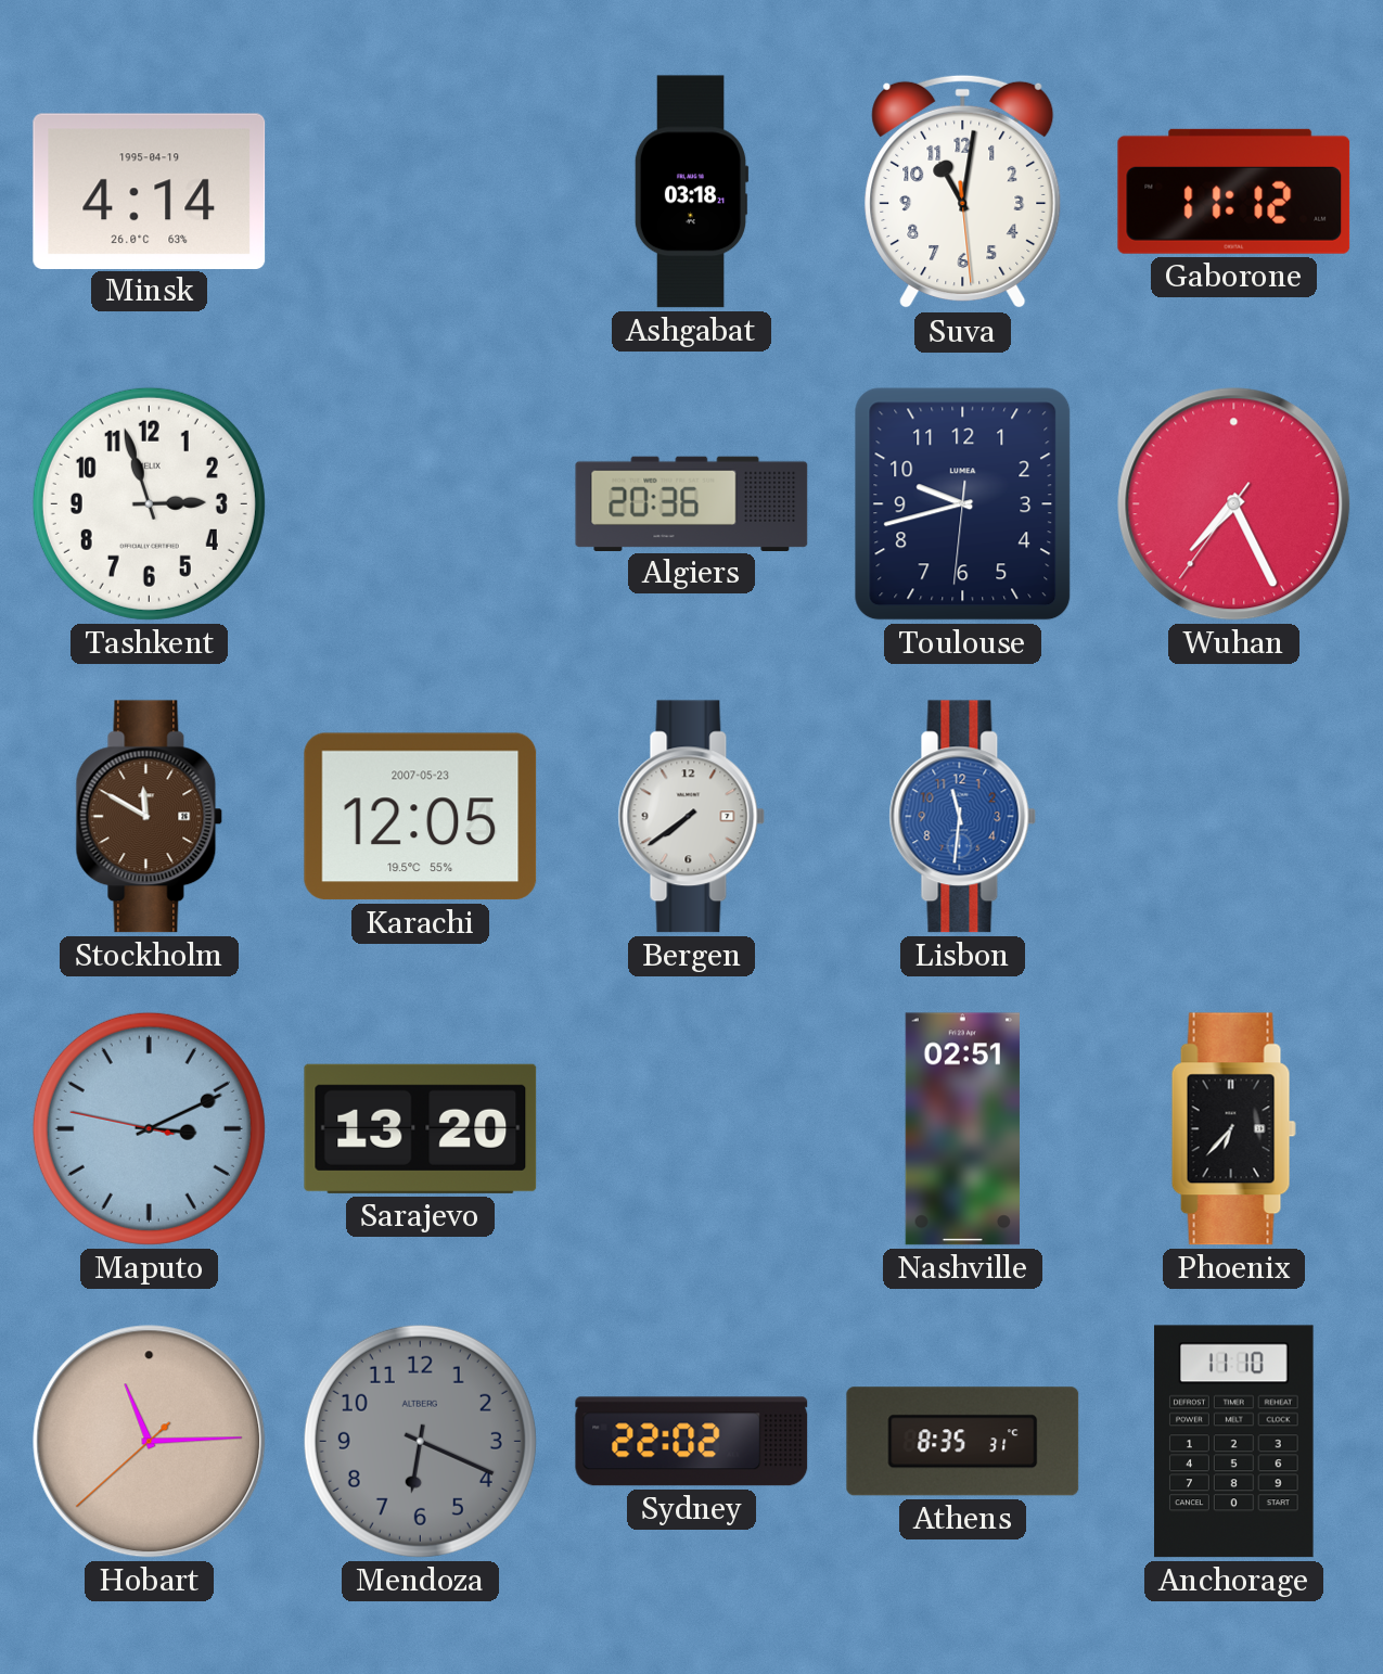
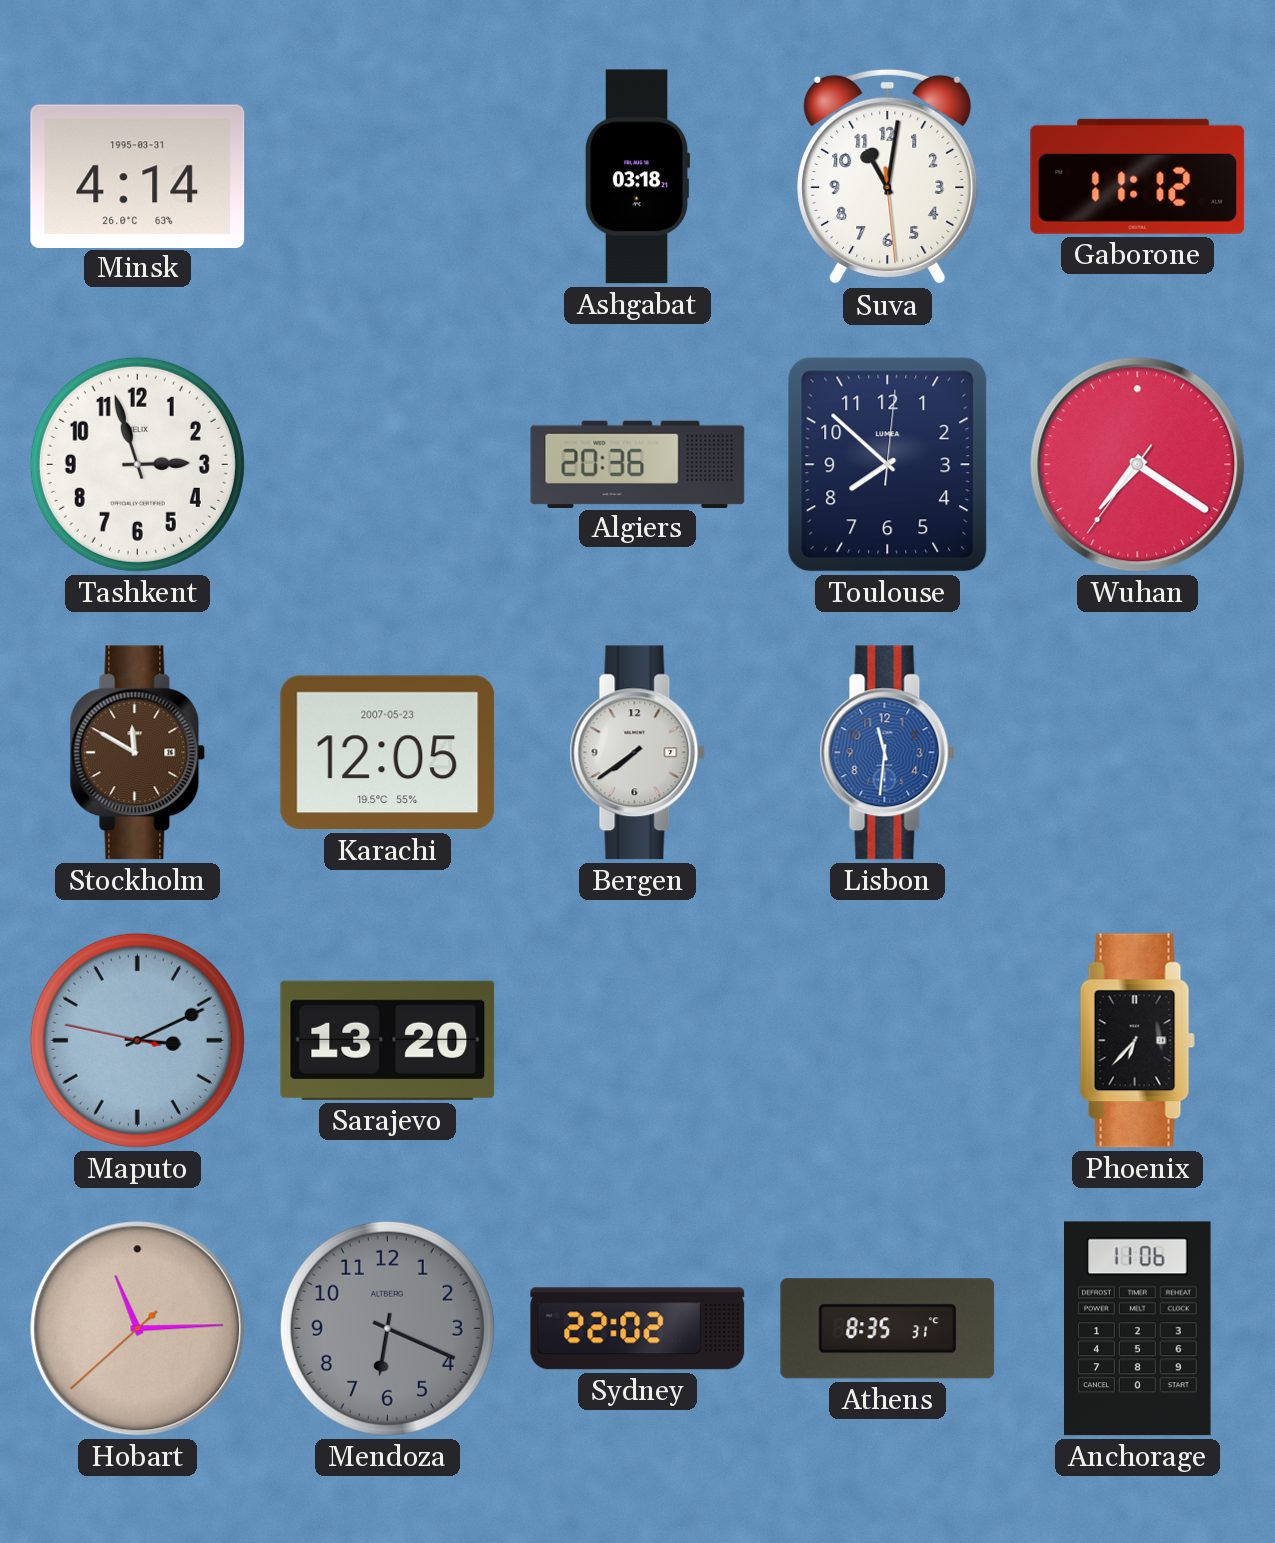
Minsk date: 1995-04-19 -> 1995-03-31
Toulouse: 9:42 -> 7:52
Wuhan: 7:25 -> 7:20
Nashville: 02:51 -> none
Anchorage: 11:10 -> 11:06
